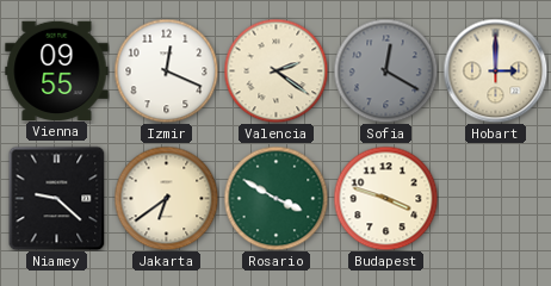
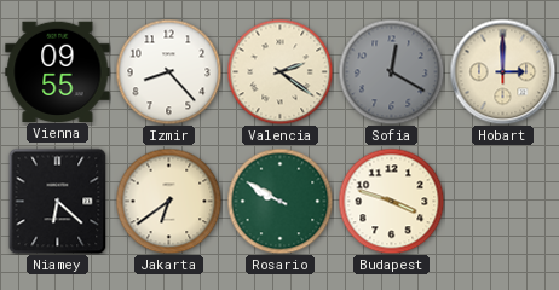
Izmir: 12:19 -> 8:23
Niamey: 9:22 -> 6:22
Rosario: 3:50 -> 9:50
